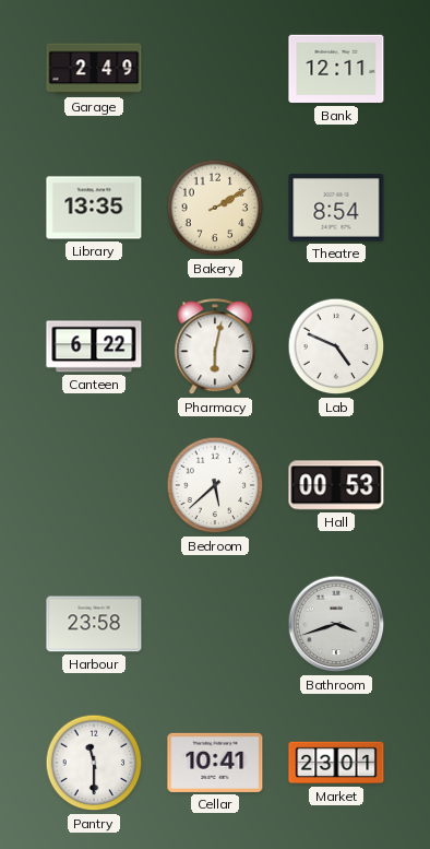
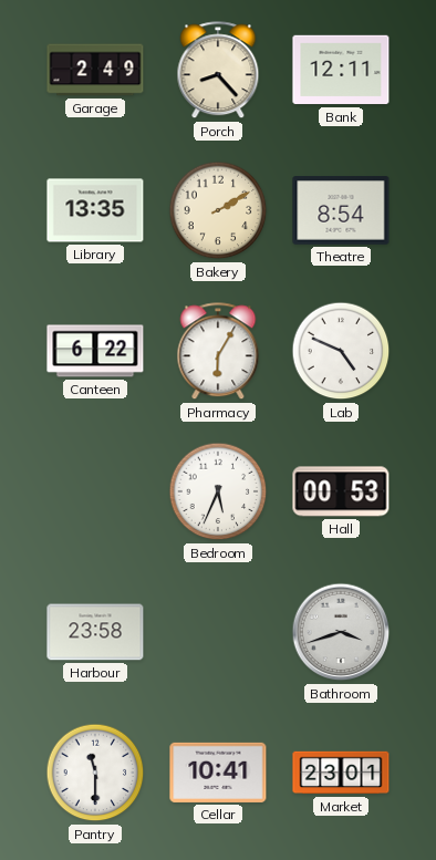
Porch: none -> 8:23
Pharmacy: 6:02 -> 6:05
Bedroom: 5:38 -> 5:34
